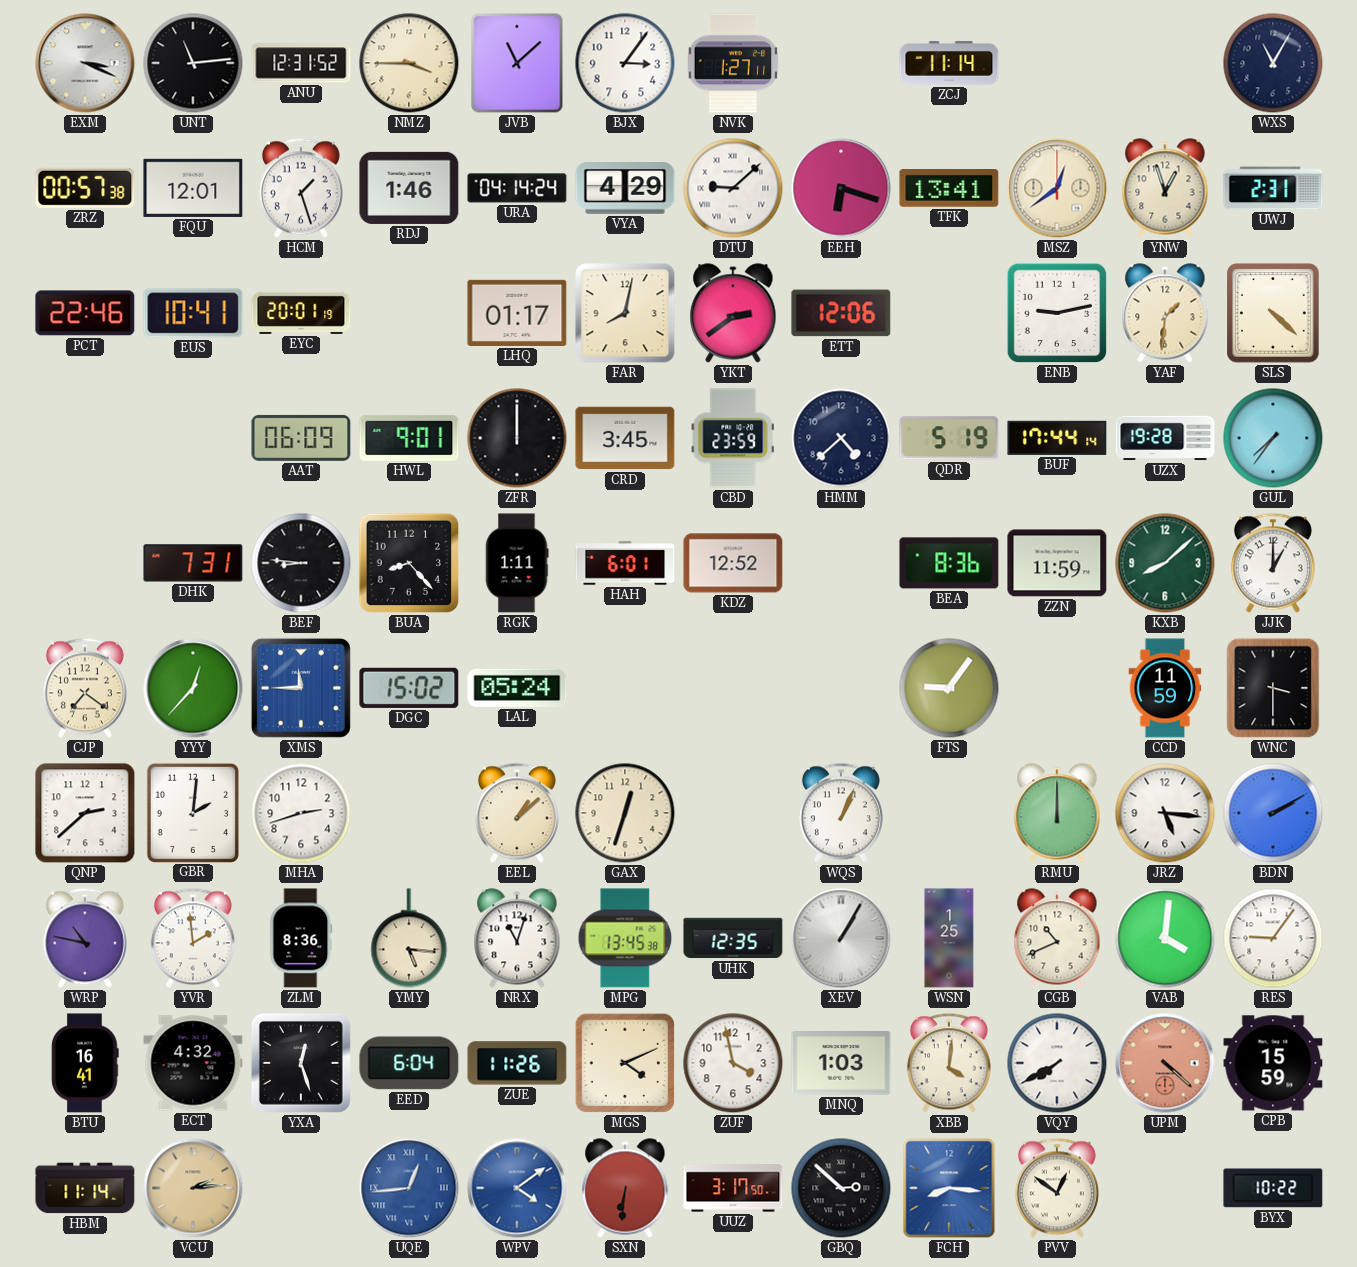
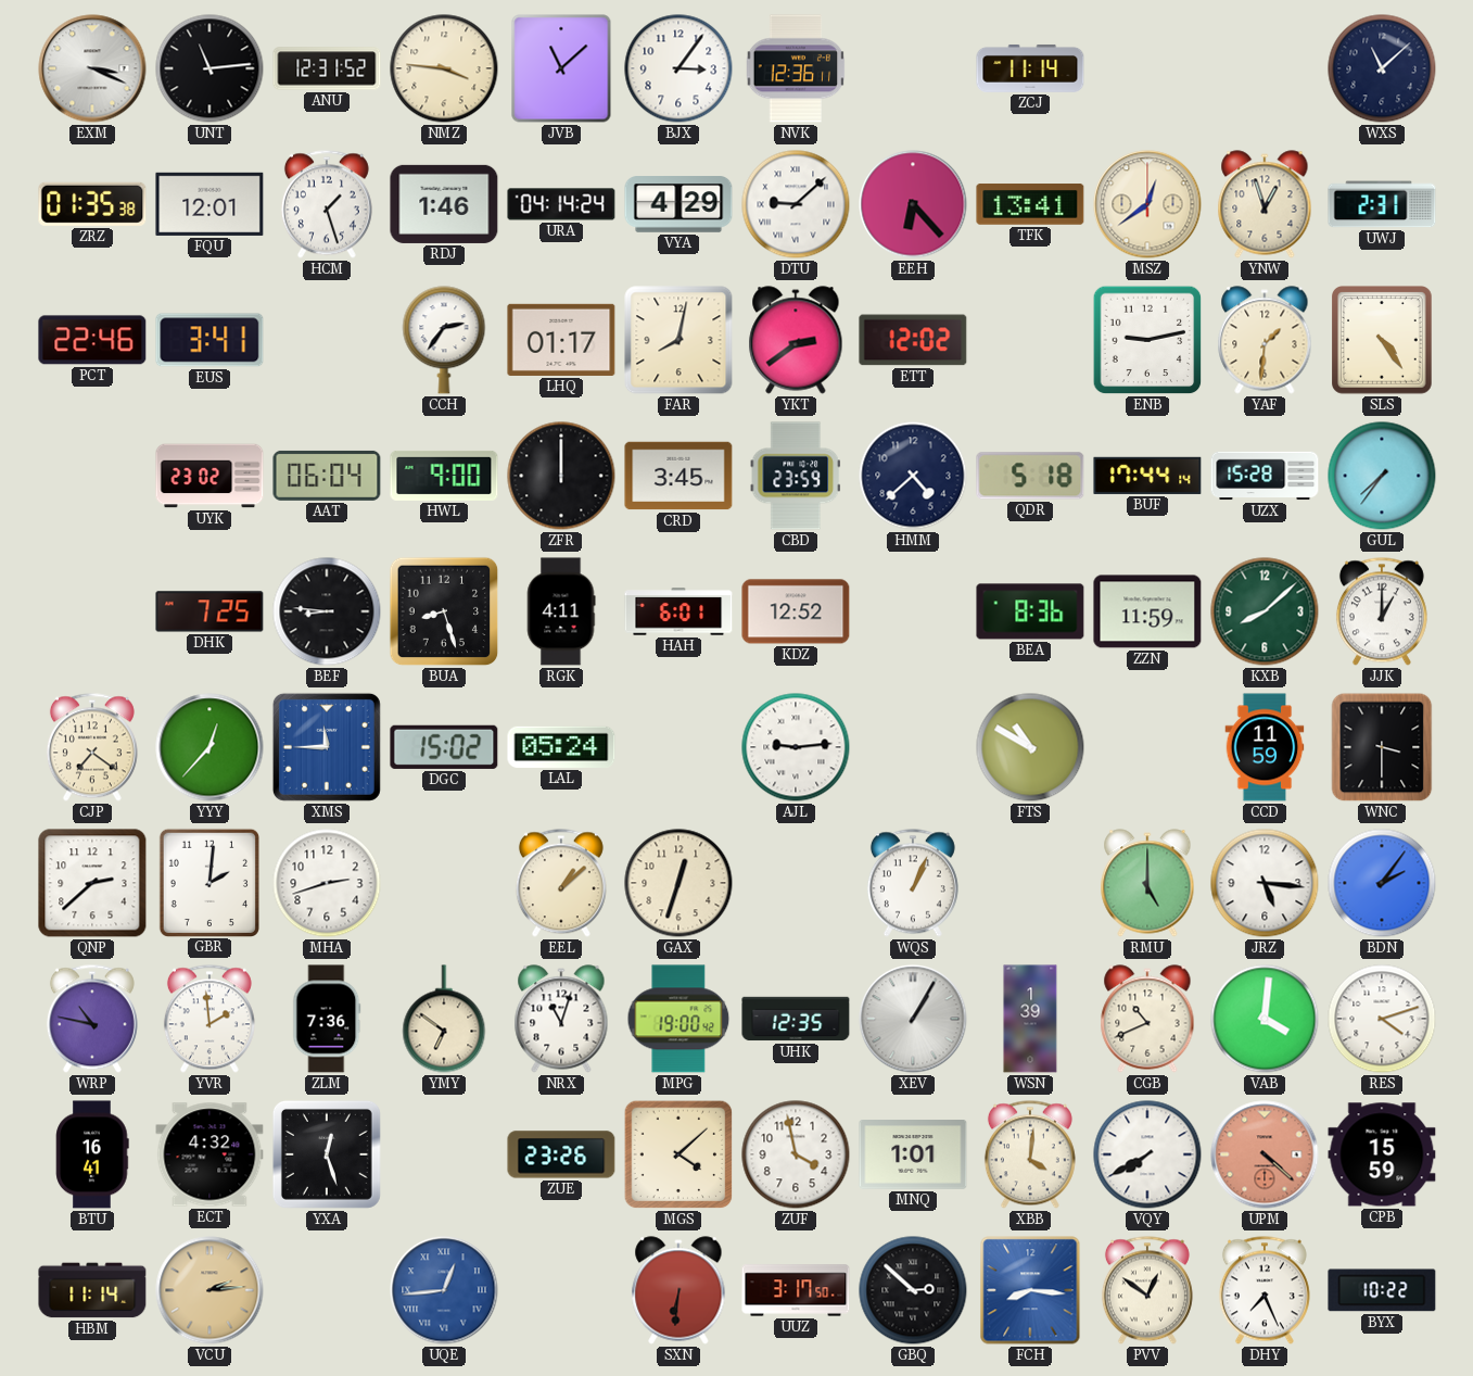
NMZ: 3:45 -> 3:46
NVK: 1:27 -> 12:36
WXS: 11:05 -> 11:08
ZRZ: 00:57 -> 01:35
EEH: 6:18 -> 6:23
EUS: 10:41 -> 3:41
EYC: 20:01 -> none
CCH: none -> 2:36
ETT: 12:06 -> 12:02
SLS: 4:22 -> 4:24
UYK: none -> 23:02
AAT: 06:09 -> 06:04
HWL: 9:01 -> 9:00
QDR: 5:19 -> 5:18
UZX: 19:28 -> 15:28
DHK: 7:31 -> 7:25
BUA: 8:23 -> 8:27
RGK: 1:11 -> 4:11
AJL: none -> 9:14
FTS: 9:06 -> 10:50
RMU: 12:00 -> 5:00
BDN: 2:10 -> 2:06
ZLM: 8:36 -> 7:36
YMY: 5:16 -> 6:51
MPG: 13:45 -> 19:00
WSN: 1:25 -> 1:39
RES: 9:06 -> 4:12
EED: 6:04 -> none
ZUE: 11:26 -> 23:26
MGS: 4:11 -> 4:08
MNQ: 1:03 -> 1:01
WPV: 4:09 -> none
DHY: none -> 7:26
